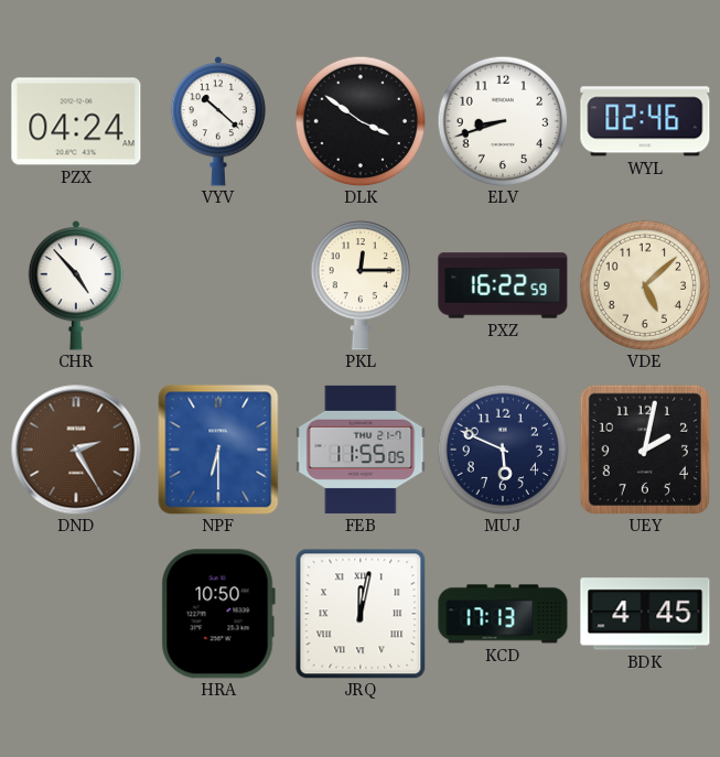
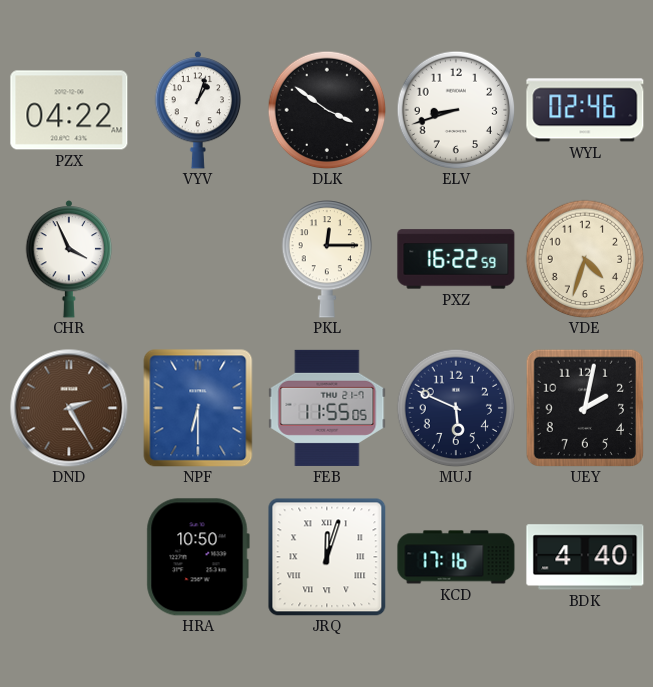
PZX: 04:24 -> 04:22
VYV: 10:22 -> 1:03
CHR: 4:53 -> 3:56
VDE: 5:08 -> 4:33
JRQ: 12:02 -> 12:03
KCD: 17:13 -> 17:16
BDK: 4:45 -> 4:40
